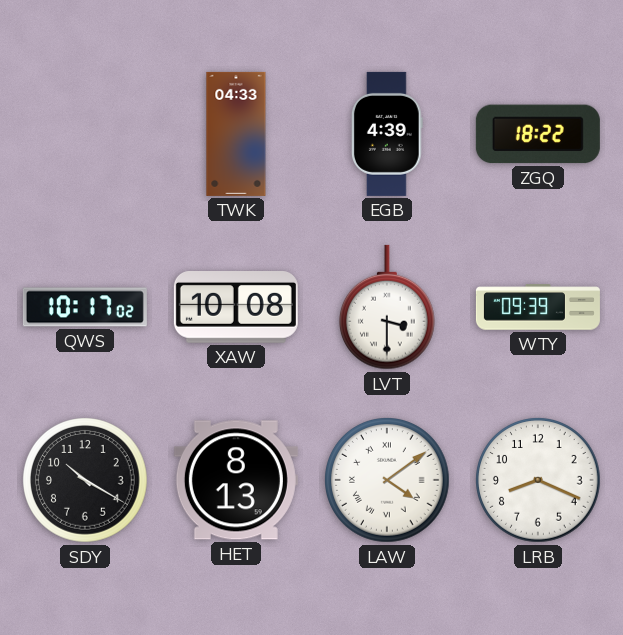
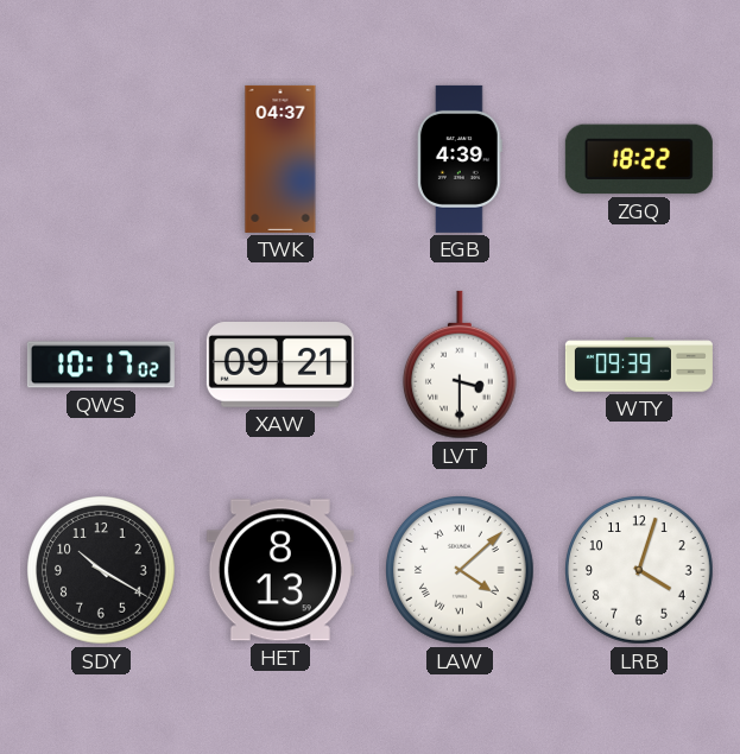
TWK: 04:33 -> 04:37
XAW: 10:08 -> 09:21
LAW: 4:09 -> 4:08
LRB: 8:19 -> 4:03
